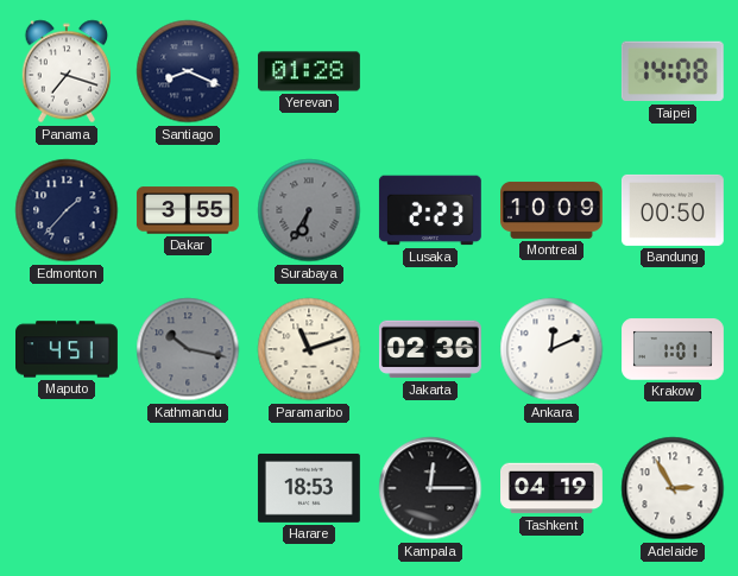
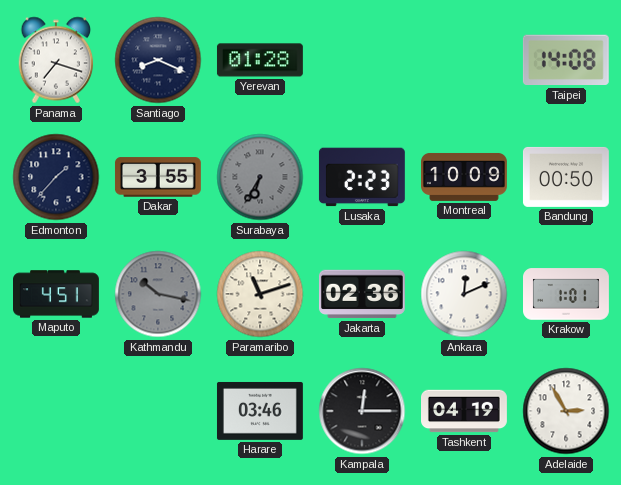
Harare: 18:53 -> 03:46
